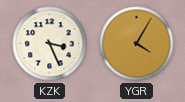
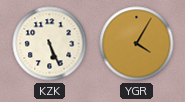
KZK: 3:26 -> 5:26
